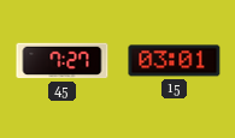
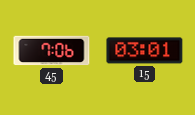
45: 7:27 -> 7:06
